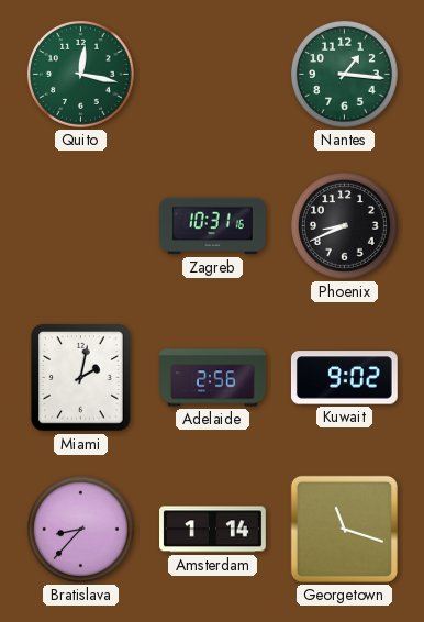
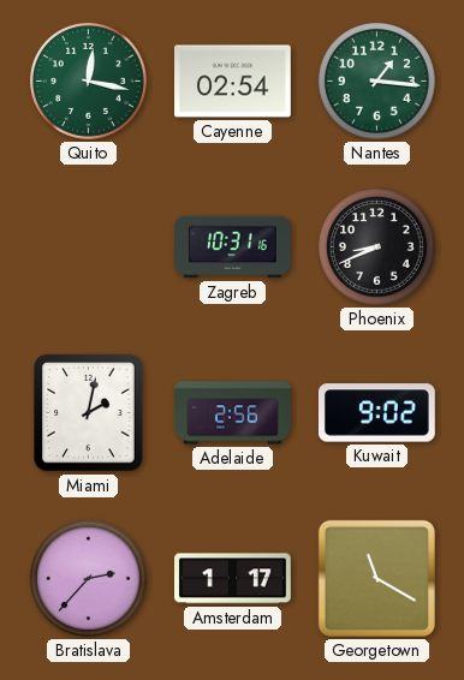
Cayenne: none -> 02:54
Bratislava: 8:37 -> 2:37
Amsterdam: 1:14 -> 1:17
Georgetown: 11:18 -> 11:20
